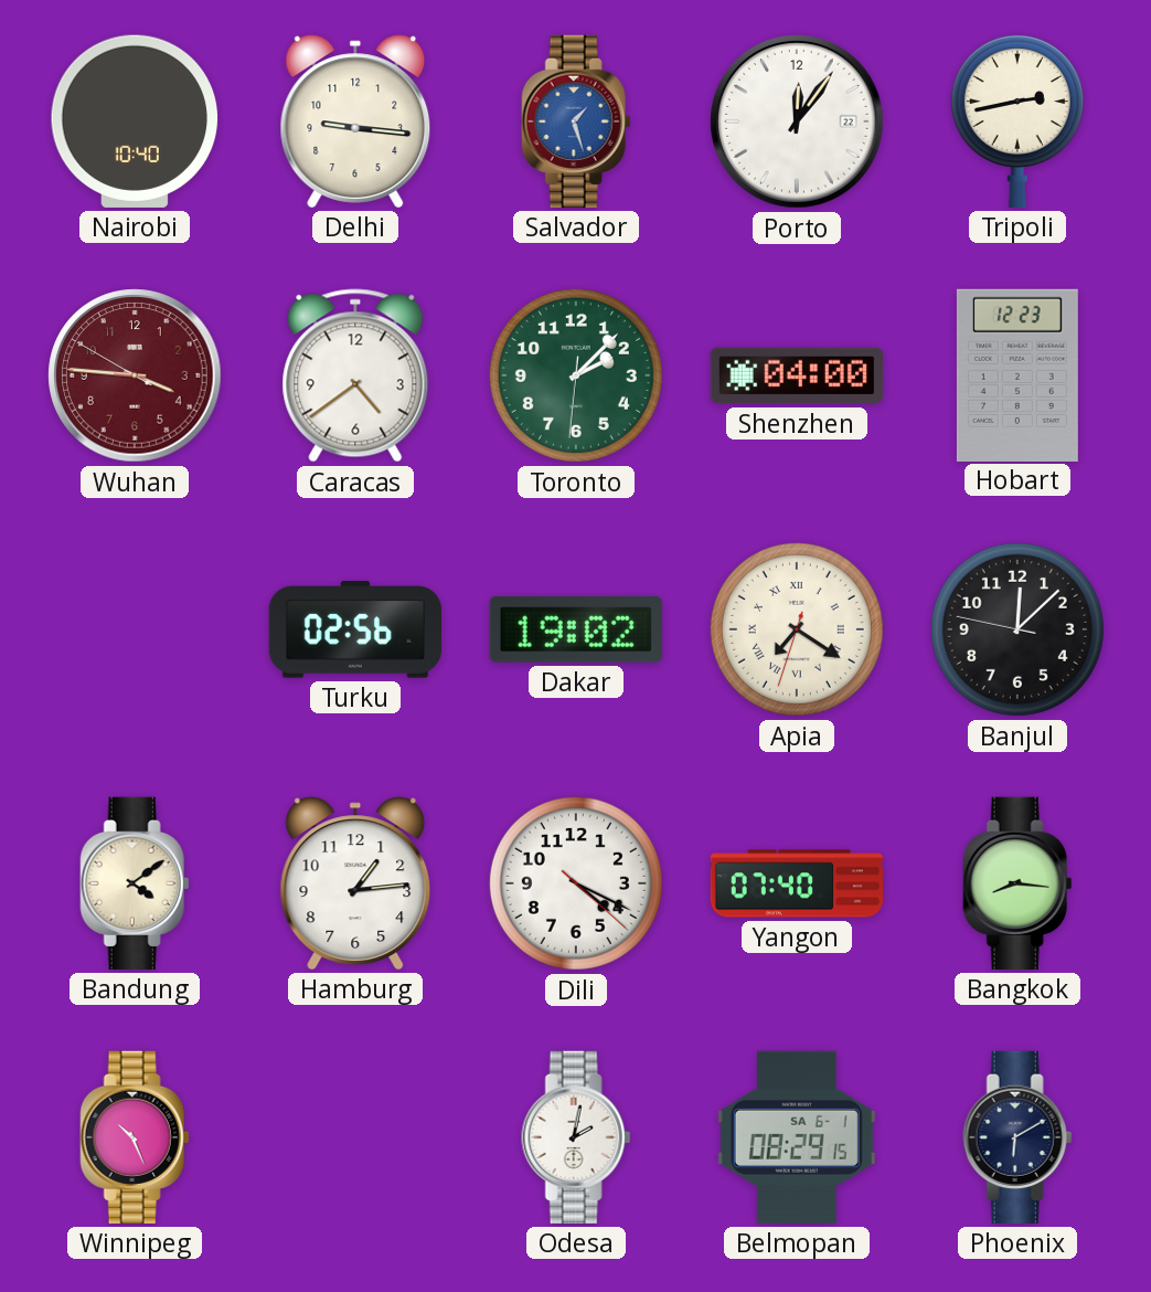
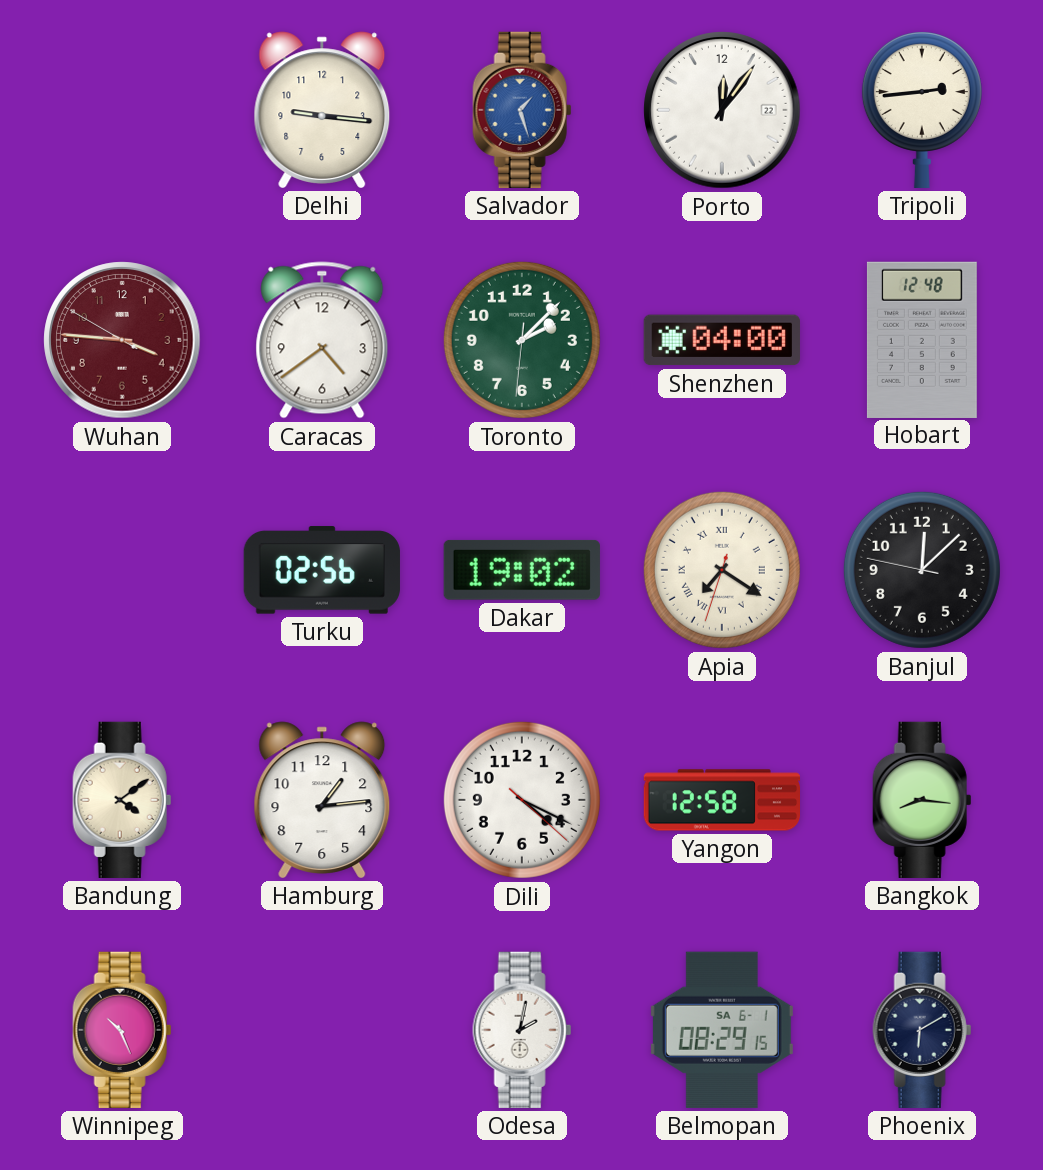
Nairobi: 10:40 -> none
Tripoli: 2:43 -> 2:44
Hobart: 12:23 -> 12:48
Yangon: 07:40 -> 12:58
